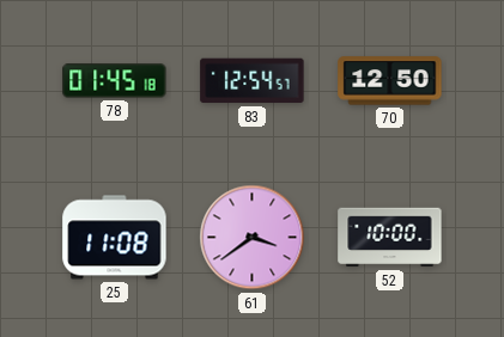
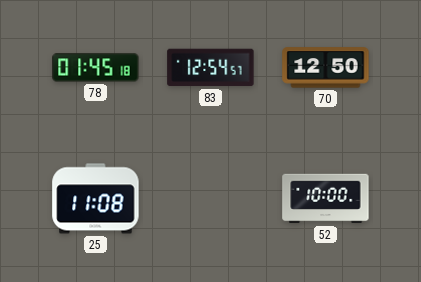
61: 3:39 -> none
